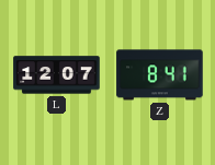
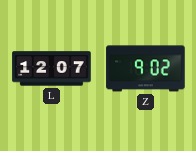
Z: 8:41 -> 9:02
